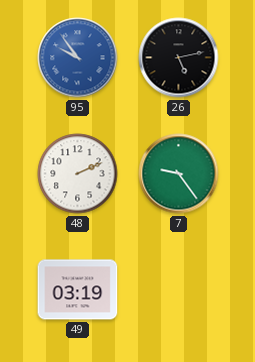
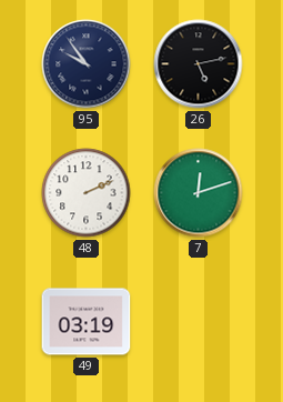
95 dial: blue -> navy
7: 9:24 -> 12:12
